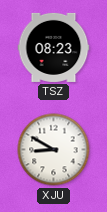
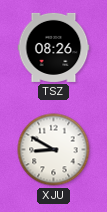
TSZ: 08:23 -> 08:26
